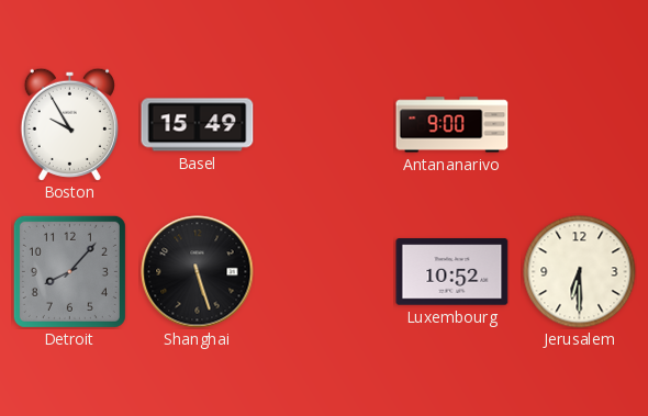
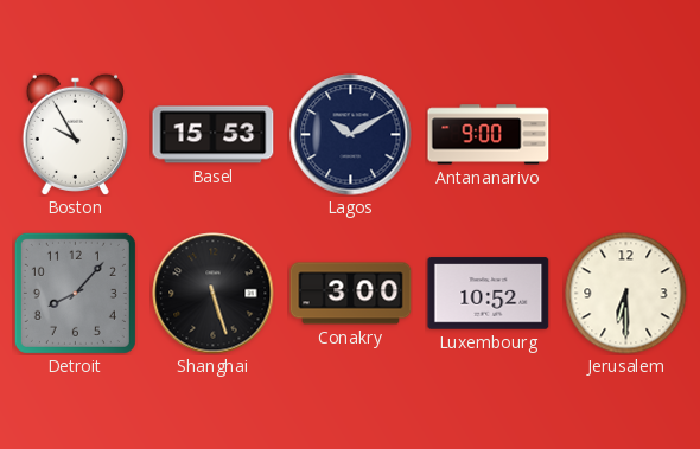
Basel: 15:49 -> 15:53
Lagos: none -> 10:10
Conakry: none -> 3:00
